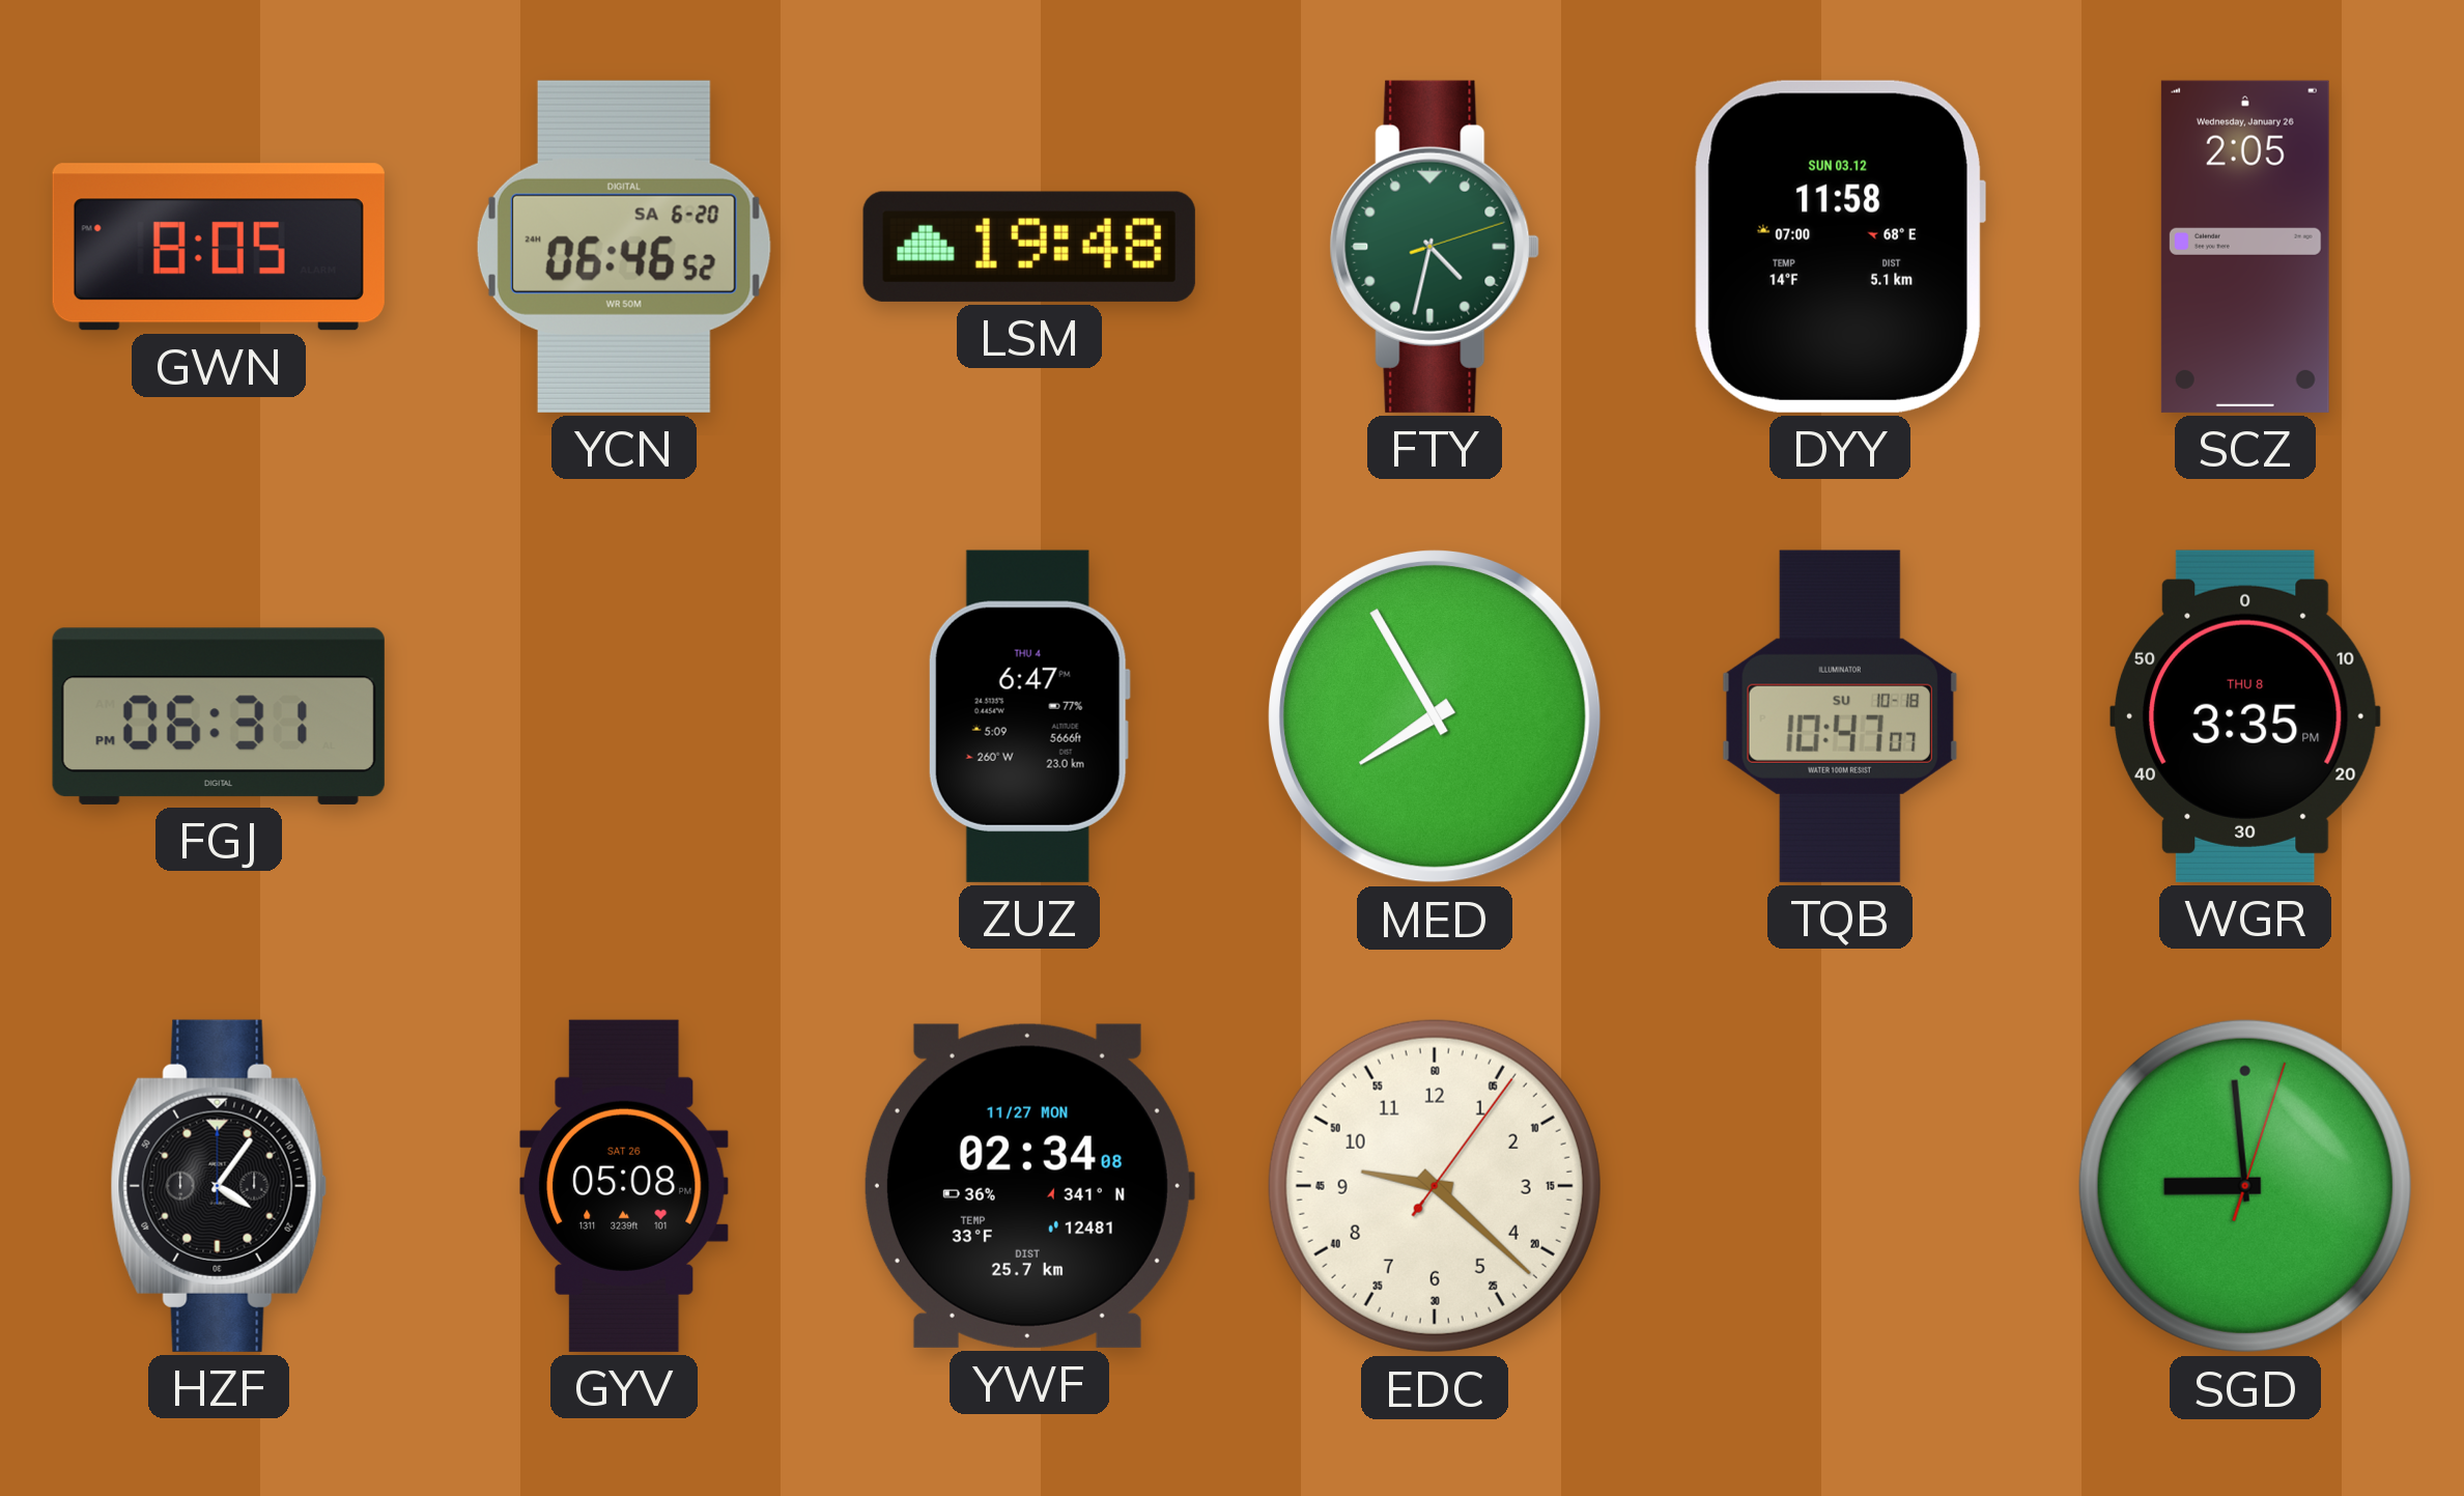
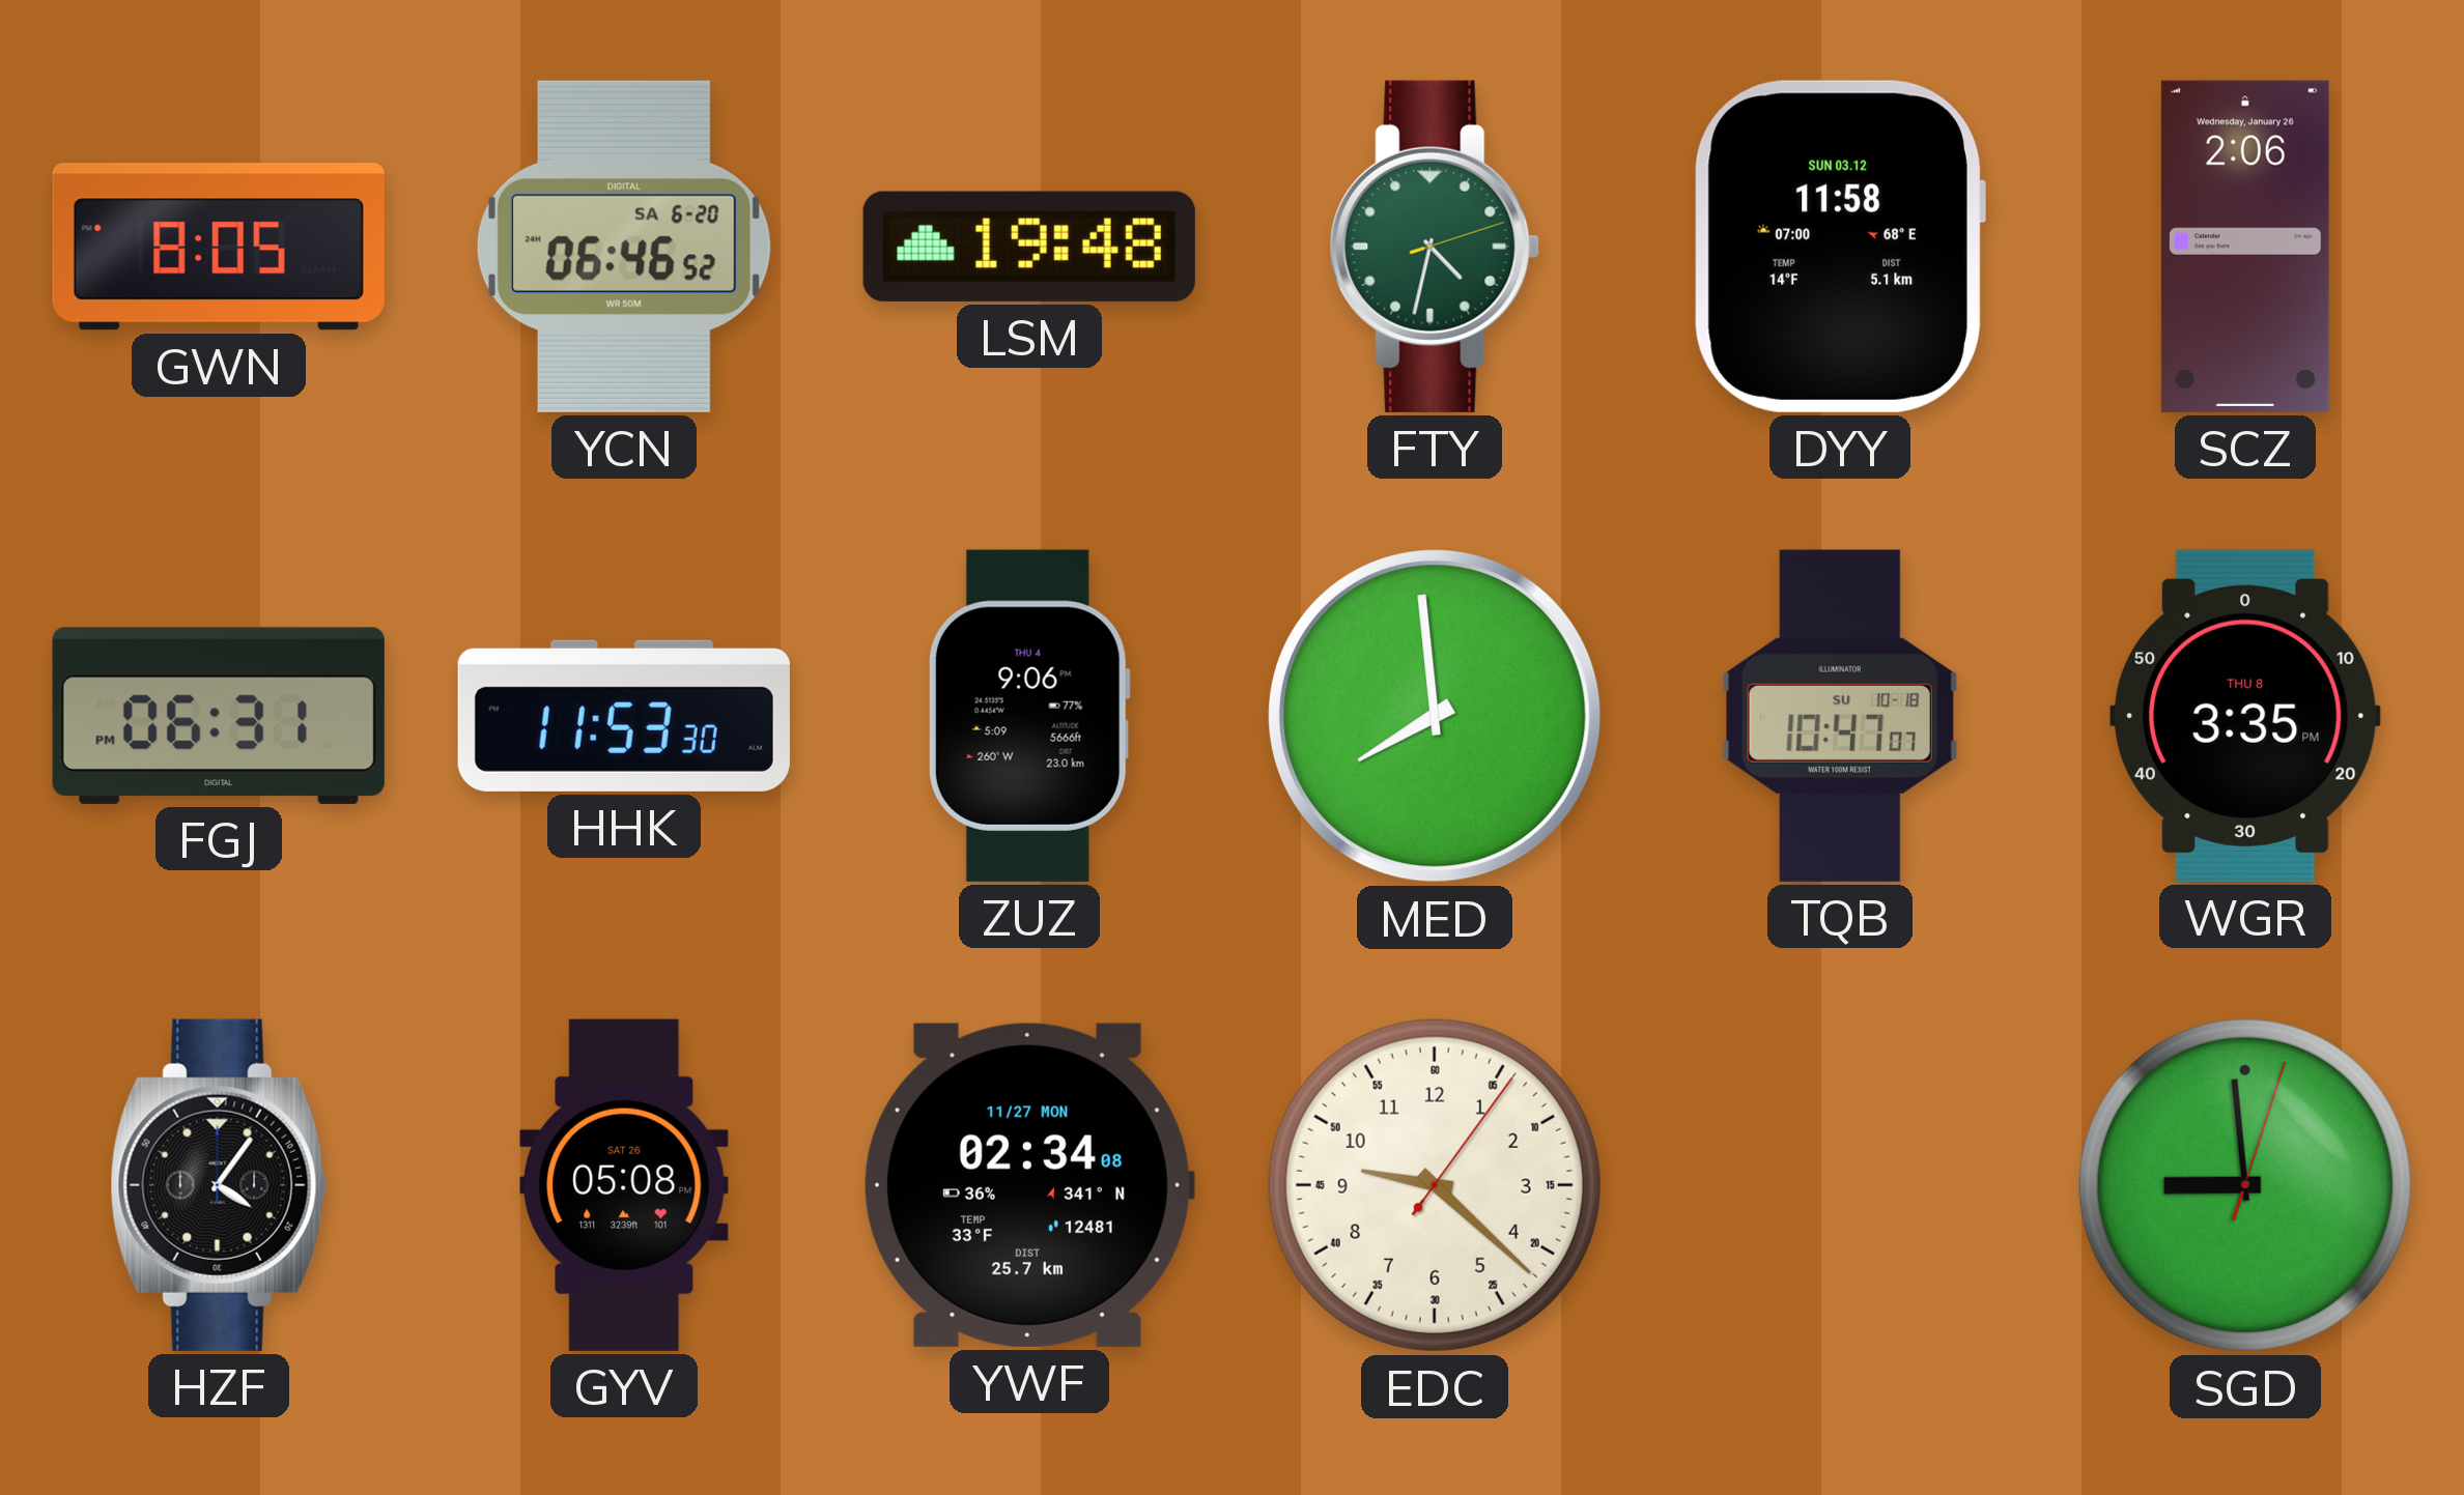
SCZ: 2:05 -> 2:06
HHK: none -> 11:53
ZUZ: 6:47 -> 9:06
MED: 7:55 -> 7:59
